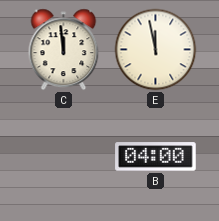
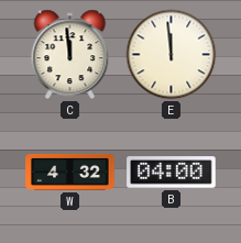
E: 11:58 -> 11:59
W: none -> 4:32
